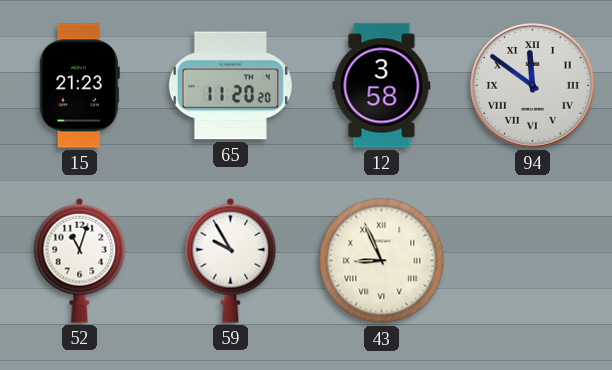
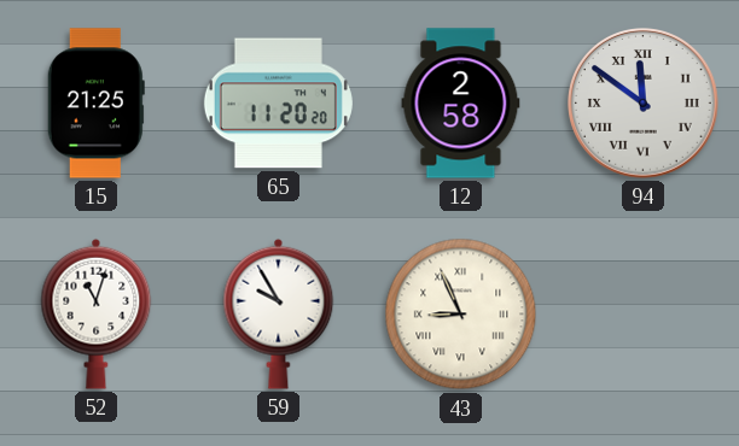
15: 21:23 -> 21:25
12: 3:58 -> 2:58
